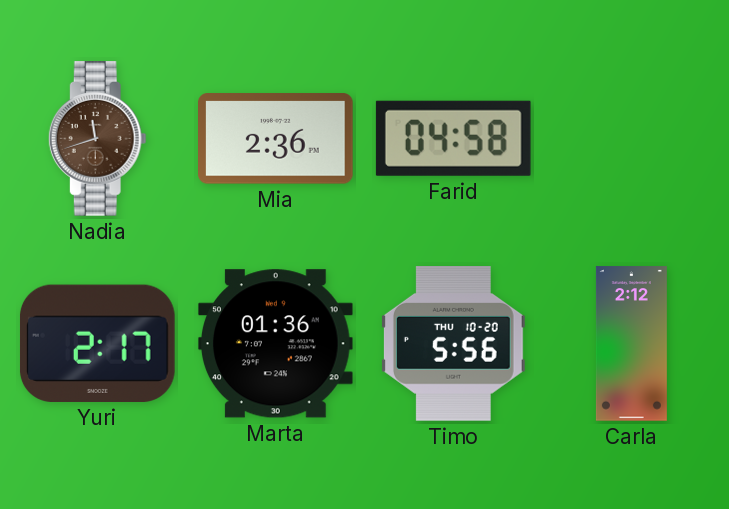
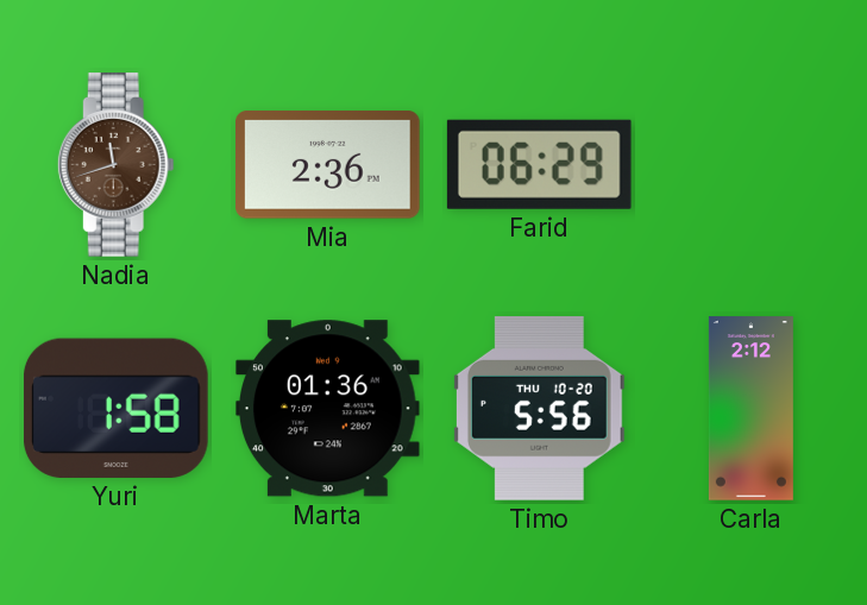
Farid: 04:58 -> 06:29
Yuri: 2:17 -> 1:58
